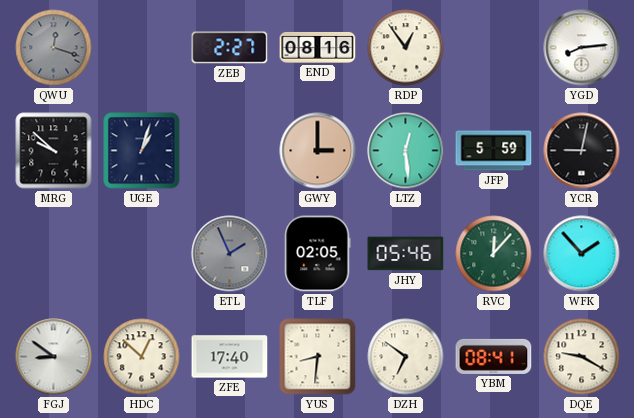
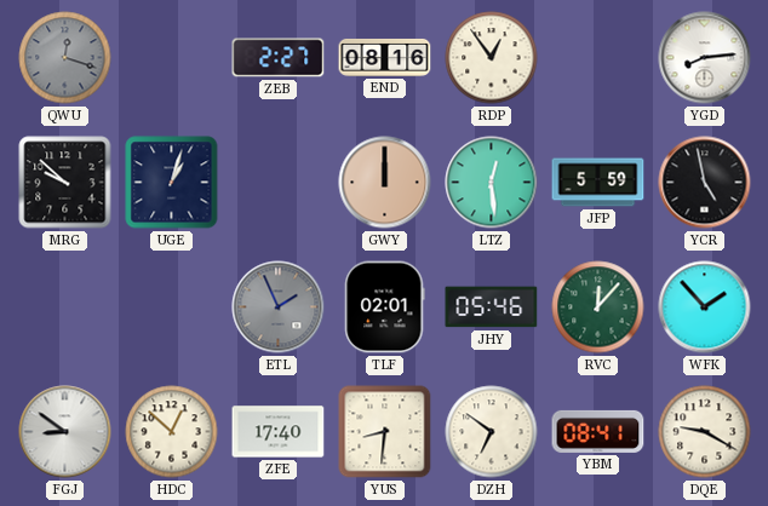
GWY: 3:00 -> 12:00
YCR: 9:02 -> 4:58
TLF: 02:05 -> 02:01
